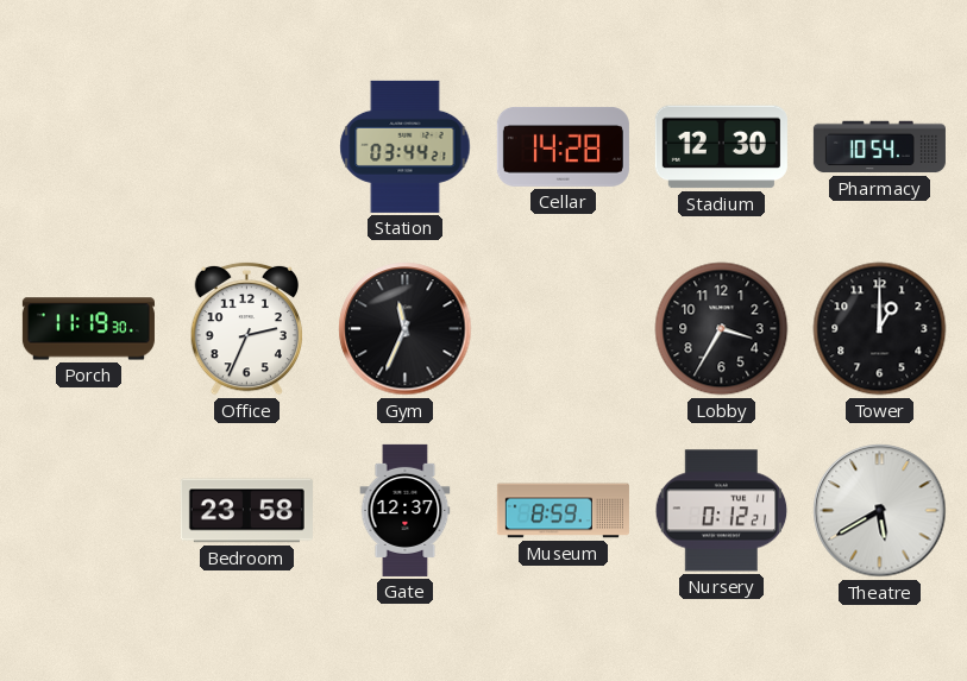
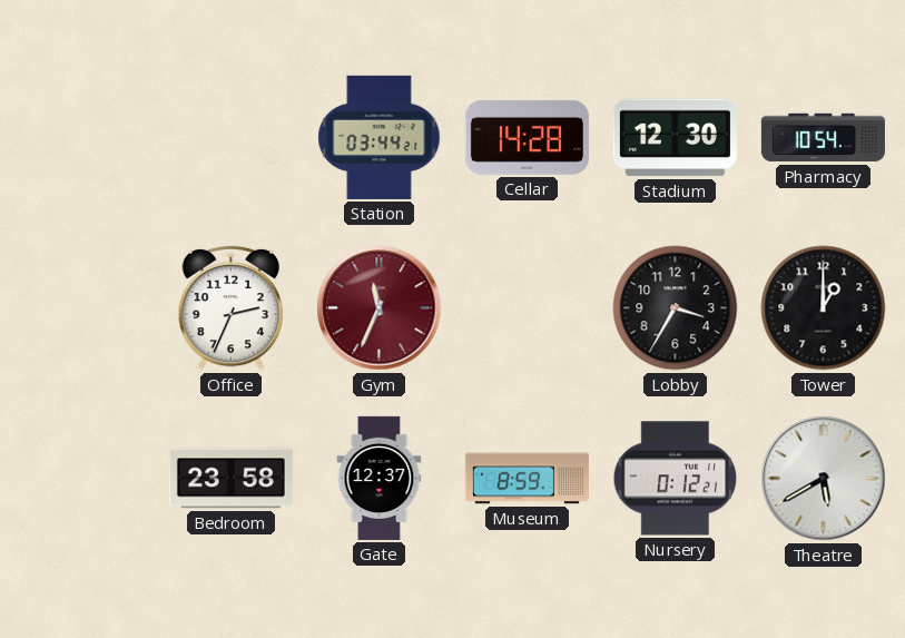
Porch: 11:19 -> none
Gym dial: black -> burgundy
